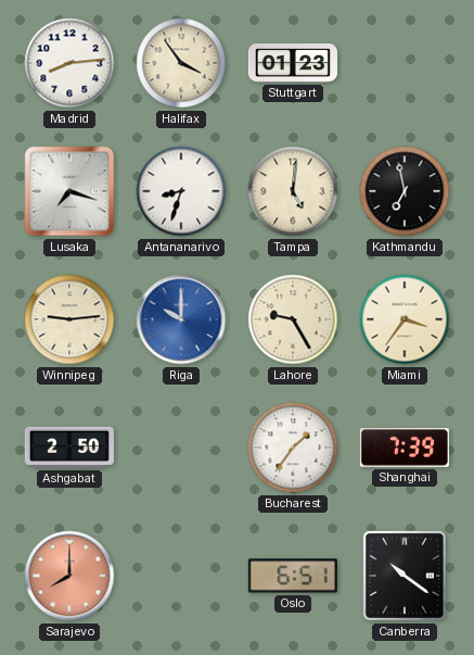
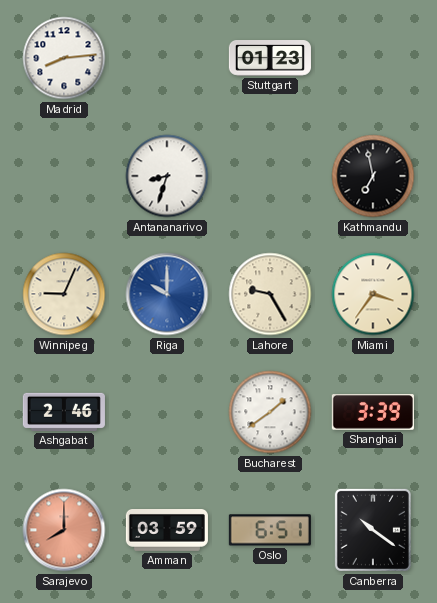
Halifax: 3:54 -> none
Lusaka: 7:18 -> none
Tampa: 5:01 -> none
Winnipeg: 9:14 -> 9:04
Ashgabat: 2:50 -> 2:46
Bucharest: 1:36 -> 1:39
Shanghai: 7:39 -> 3:39
Amman: none -> 03:59
